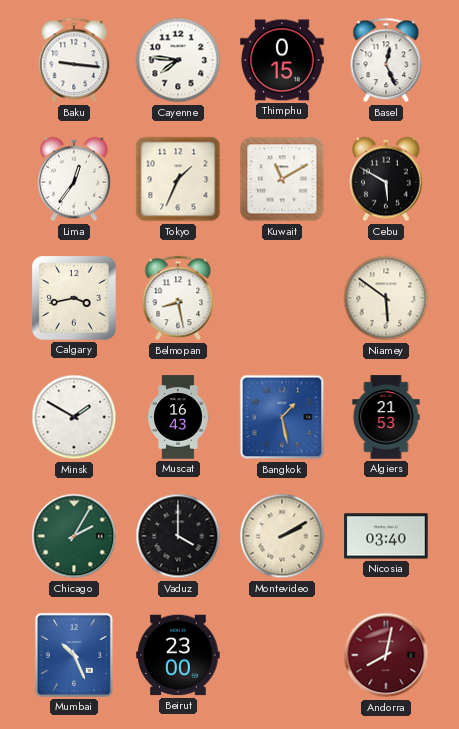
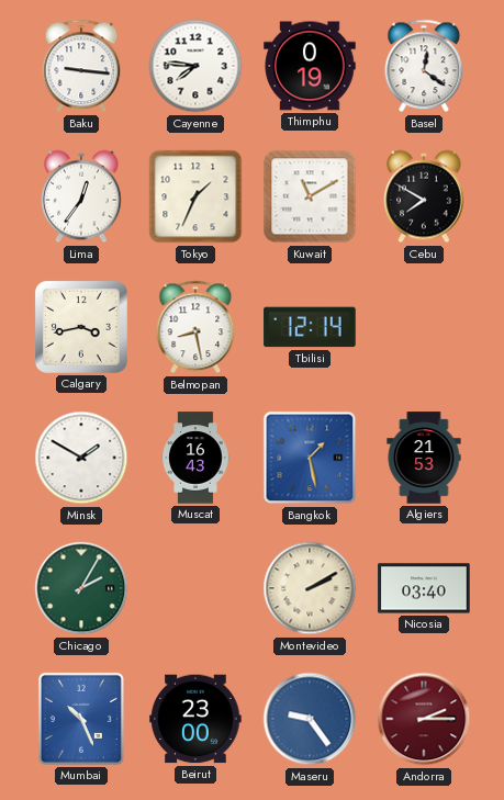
Thimphu: 0:15 -> 0:19
Basel: 12:26 -> 12:21
Cebu: 5:50 -> 7:50
Tbilisi: none -> 12:14
Niamey: 5:51 -> none
Vaduz: 4:00 -> none
Maseru: none -> 9:24
Andorra: 8:02 -> 2:15
